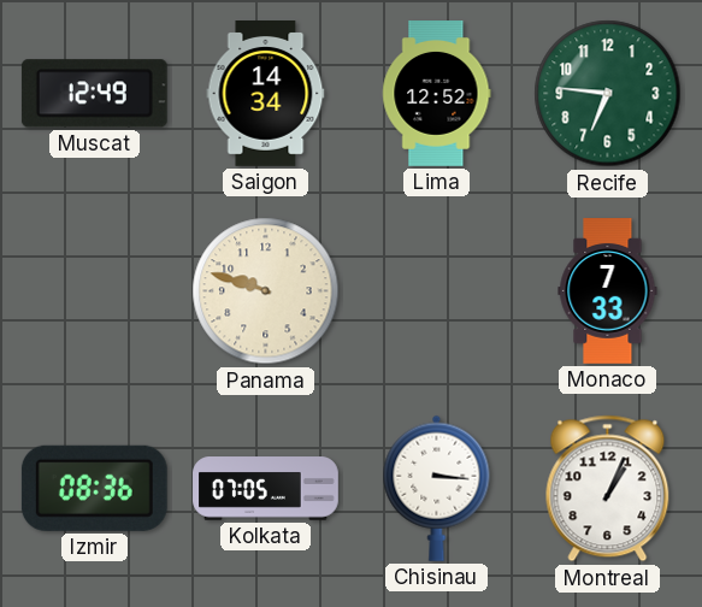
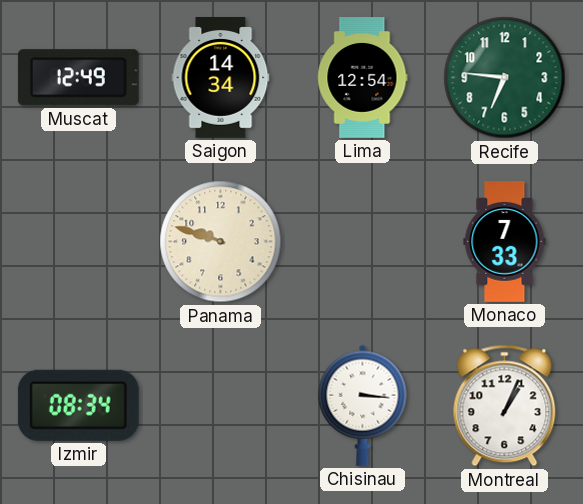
Lima: 12:52 -> 12:54
Izmir: 08:36 -> 08:34
Kolkata: 07:05 -> none
